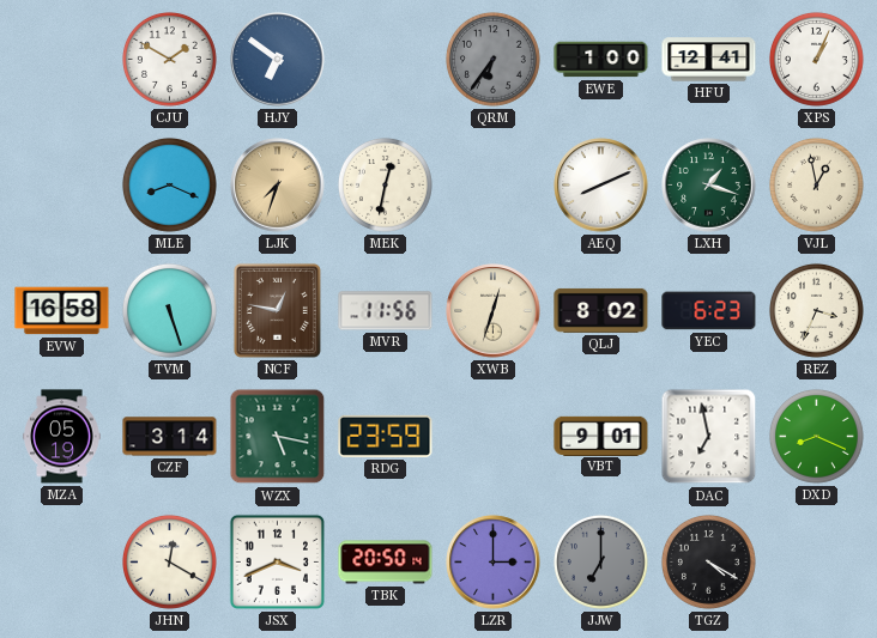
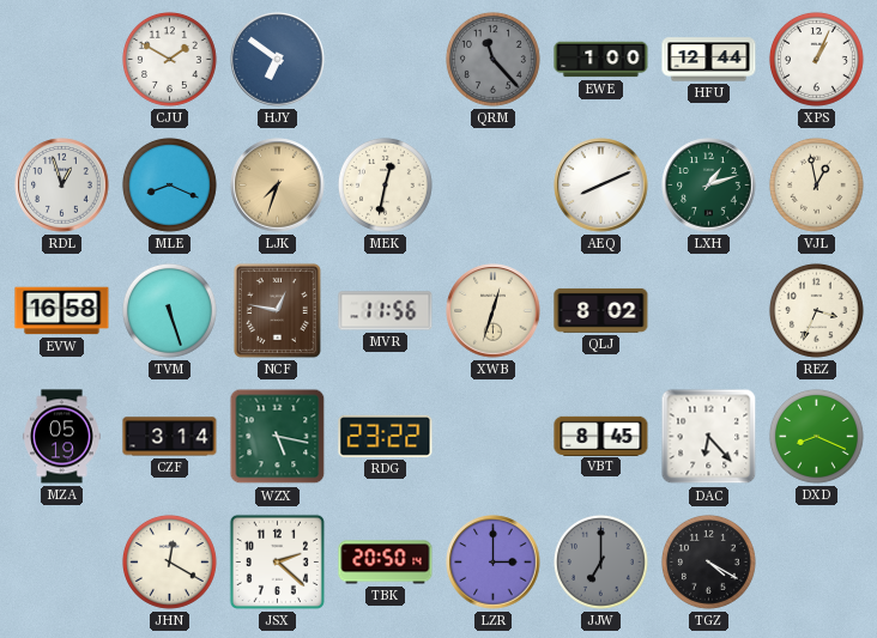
QRM: 6:36 -> 11:23
HFU: 12:41 -> 12:44
RDL: none -> 12:57
LXH: 1:18 -> 1:12
YEC: 6:23 -> none
RDG: 23:59 -> 23:22
VBT: 9:01 -> 8:45
DAC: 6:58 -> 6:23
JSX: 3:41 -> 2:22
